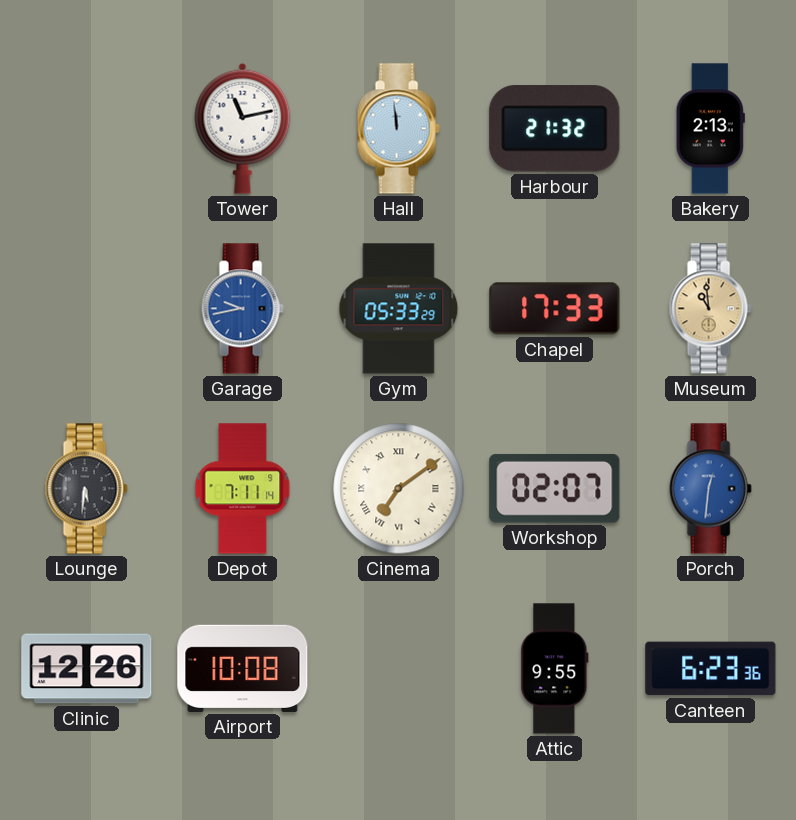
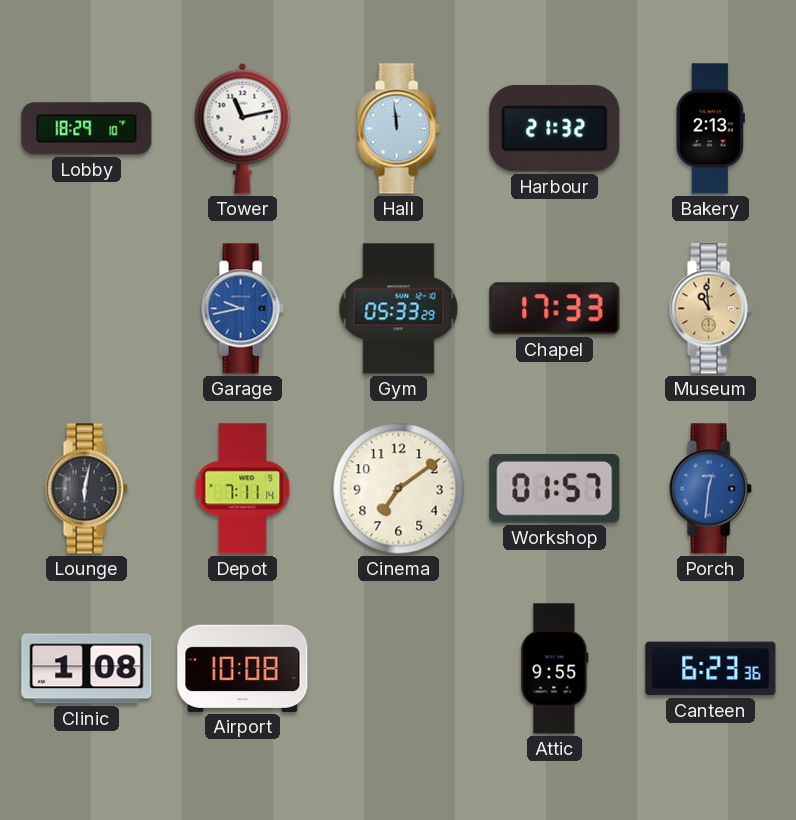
Lobby: none -> 18:29
Lounge: 5:31 -> 6:02
Cinema numerals: Roman -> Arabic
Workshop: 02:07 -> 01:57
Clinic: 12:26 -> 1:08
